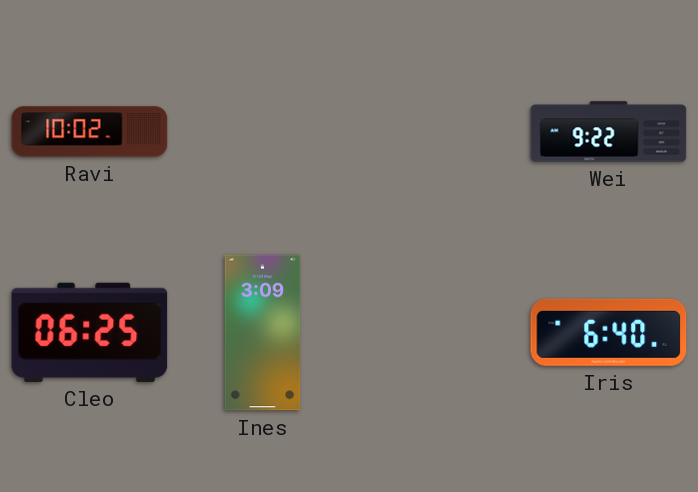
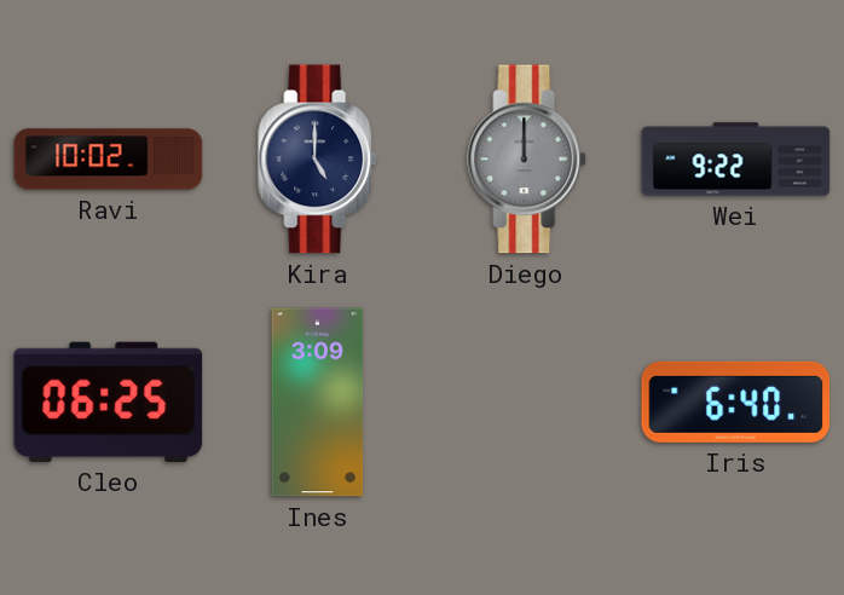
Kira: none -> 5:00
Diego: none -> 12:00
